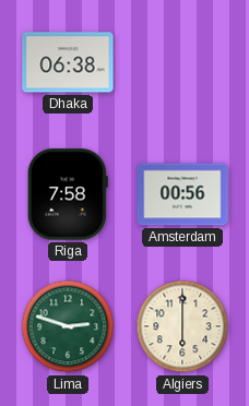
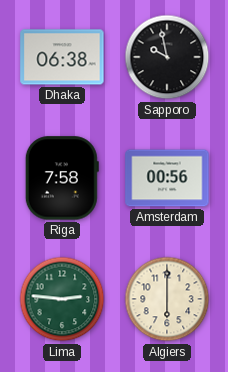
Sapporo: none -> 9:58
Lima: 2:48 -> 2:46
